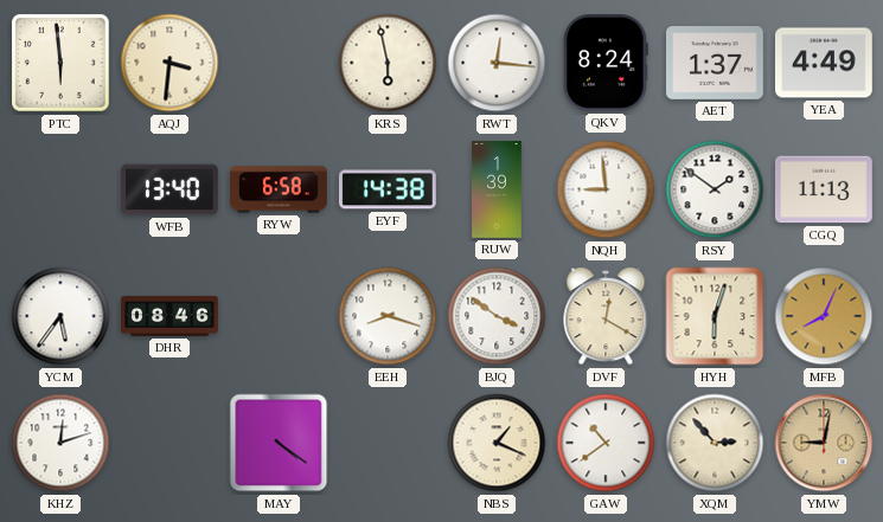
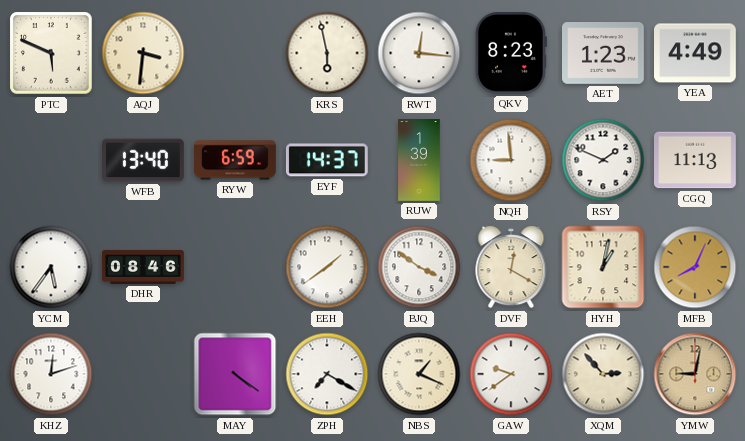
PTC: 5:59 -> 5:49
QKV: 8:24 -> 8:23
AET: 1:37 -> 1:23
RYW: 6:58 -> 6:59
EYF: 14:38 -> 14:37
RSY: 1:51 -> 1:49
EEH: 8:18 -> 1:39
HYH: 6:03 -> 1:02
ZPH: none -> 7:20
GAW: 10:39 -> 9:39
